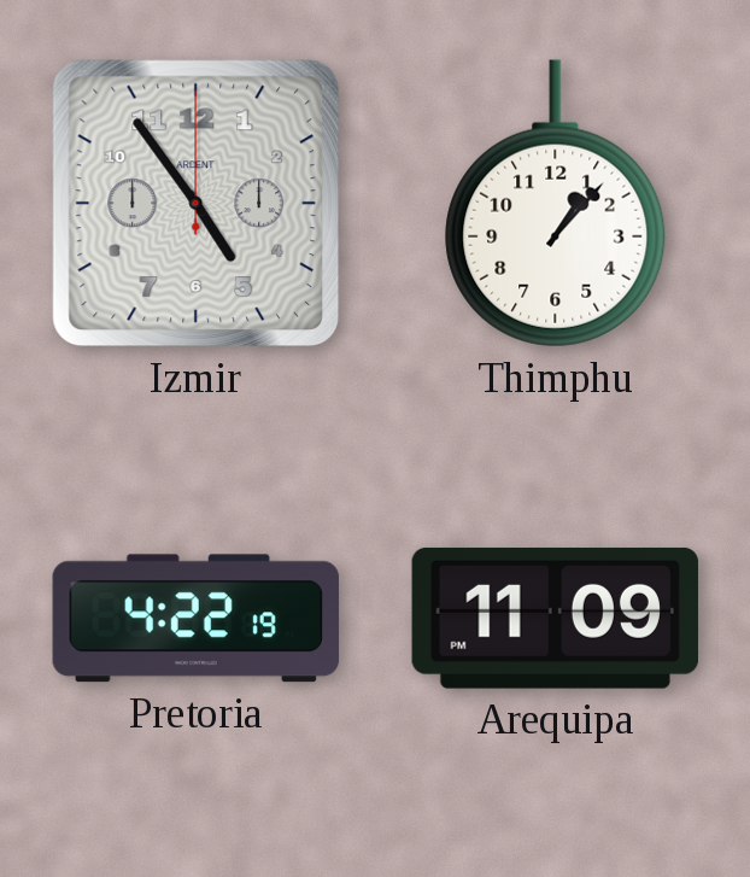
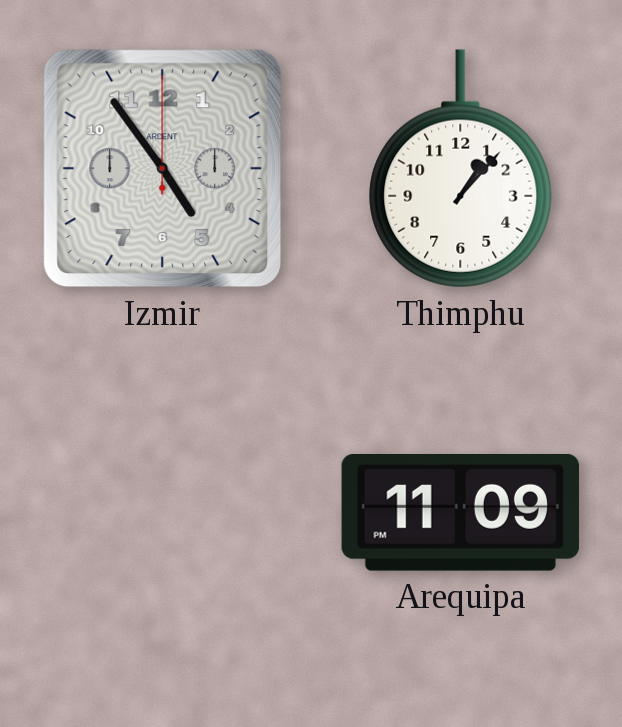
Pretoria: 4:22 -> none
